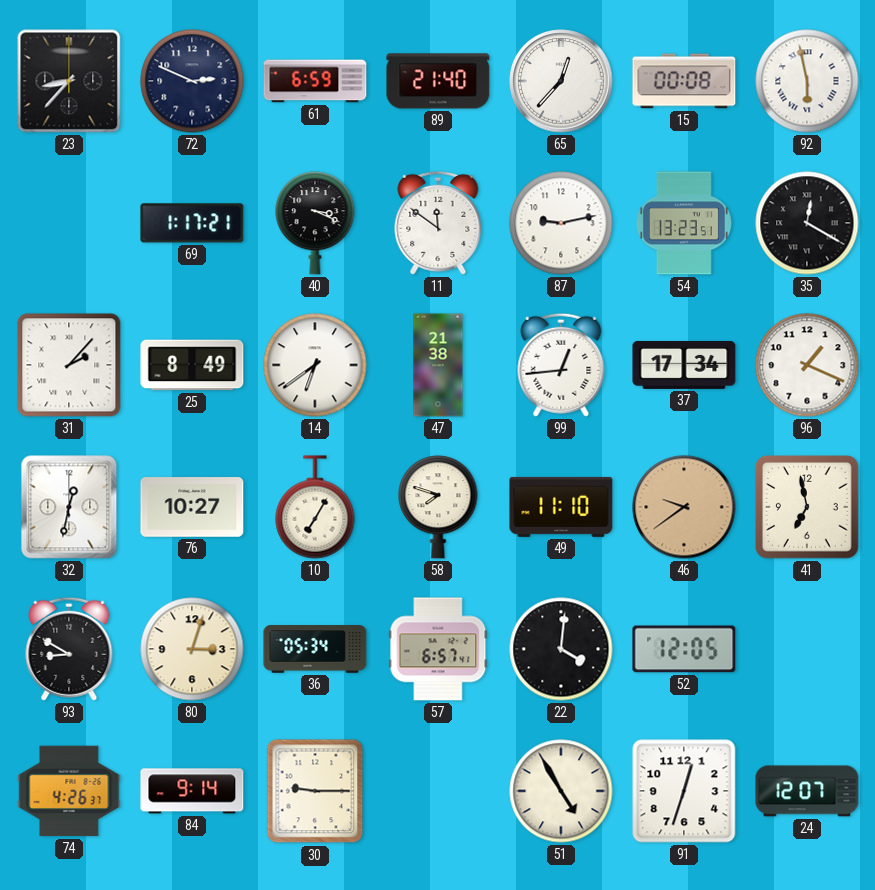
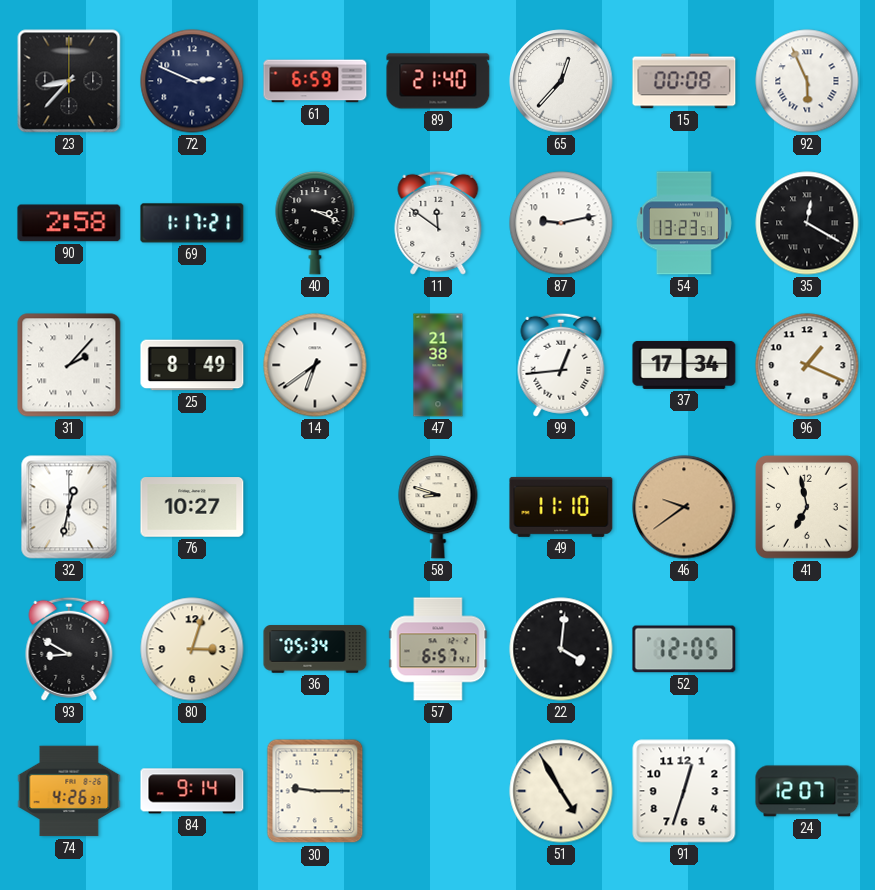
92: 5:58 -> 5:56
90: none -> 2:58
10: 7:05 -> none
58: 7:48 -> 8:48
